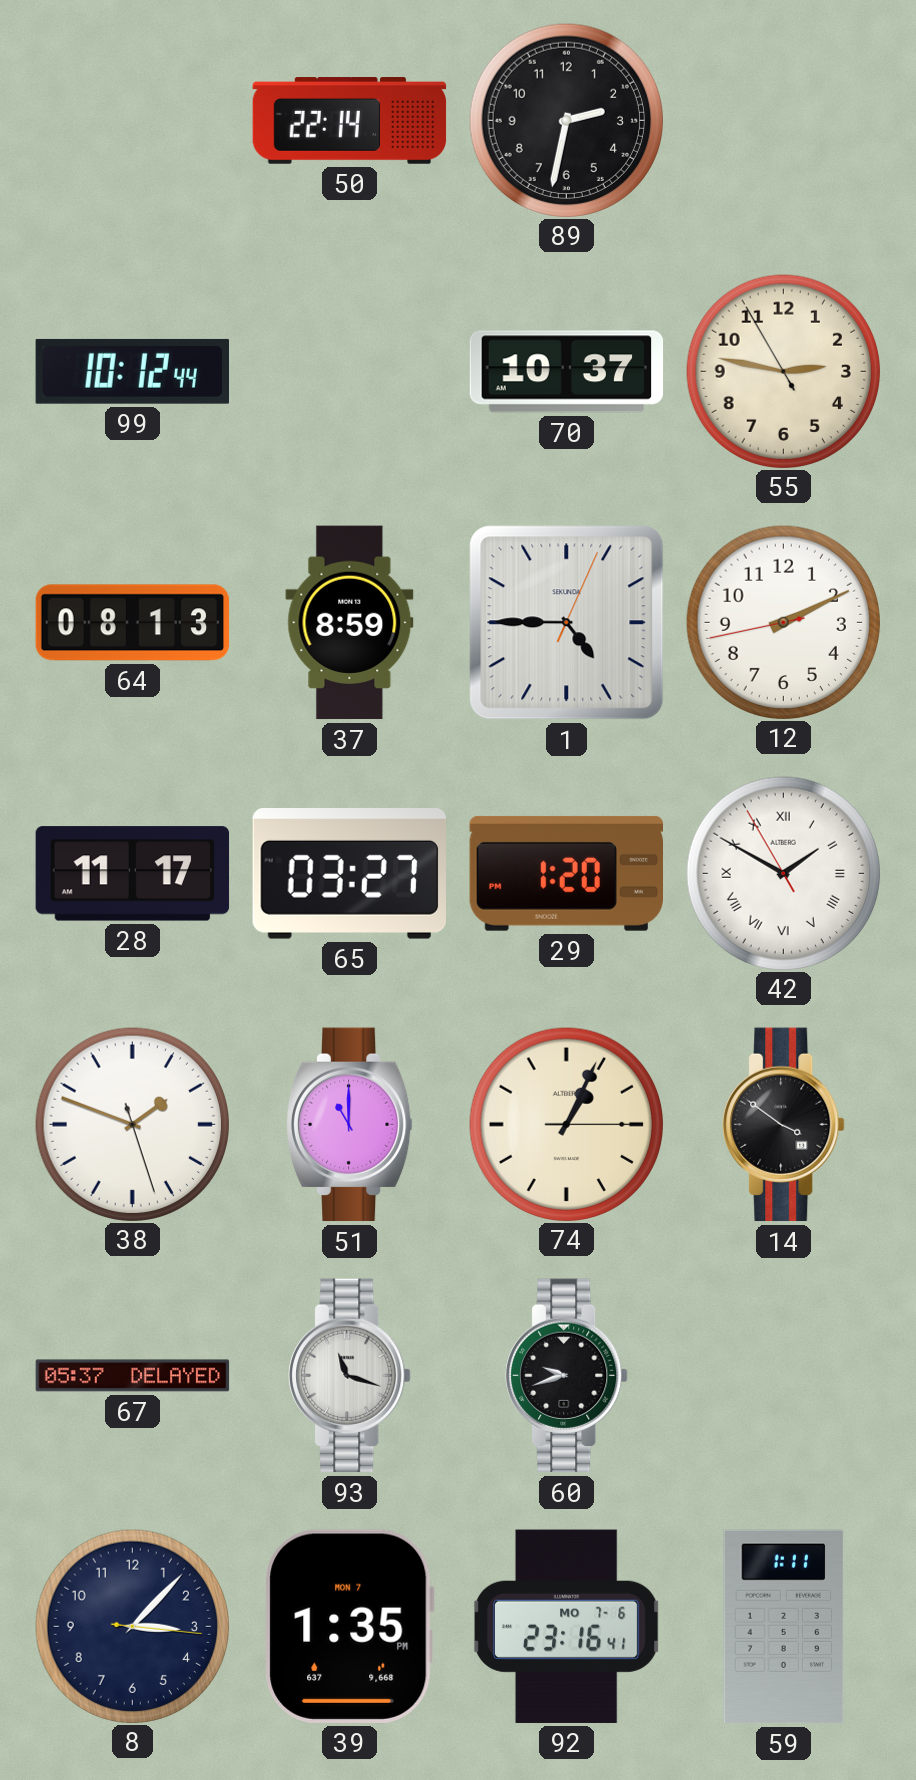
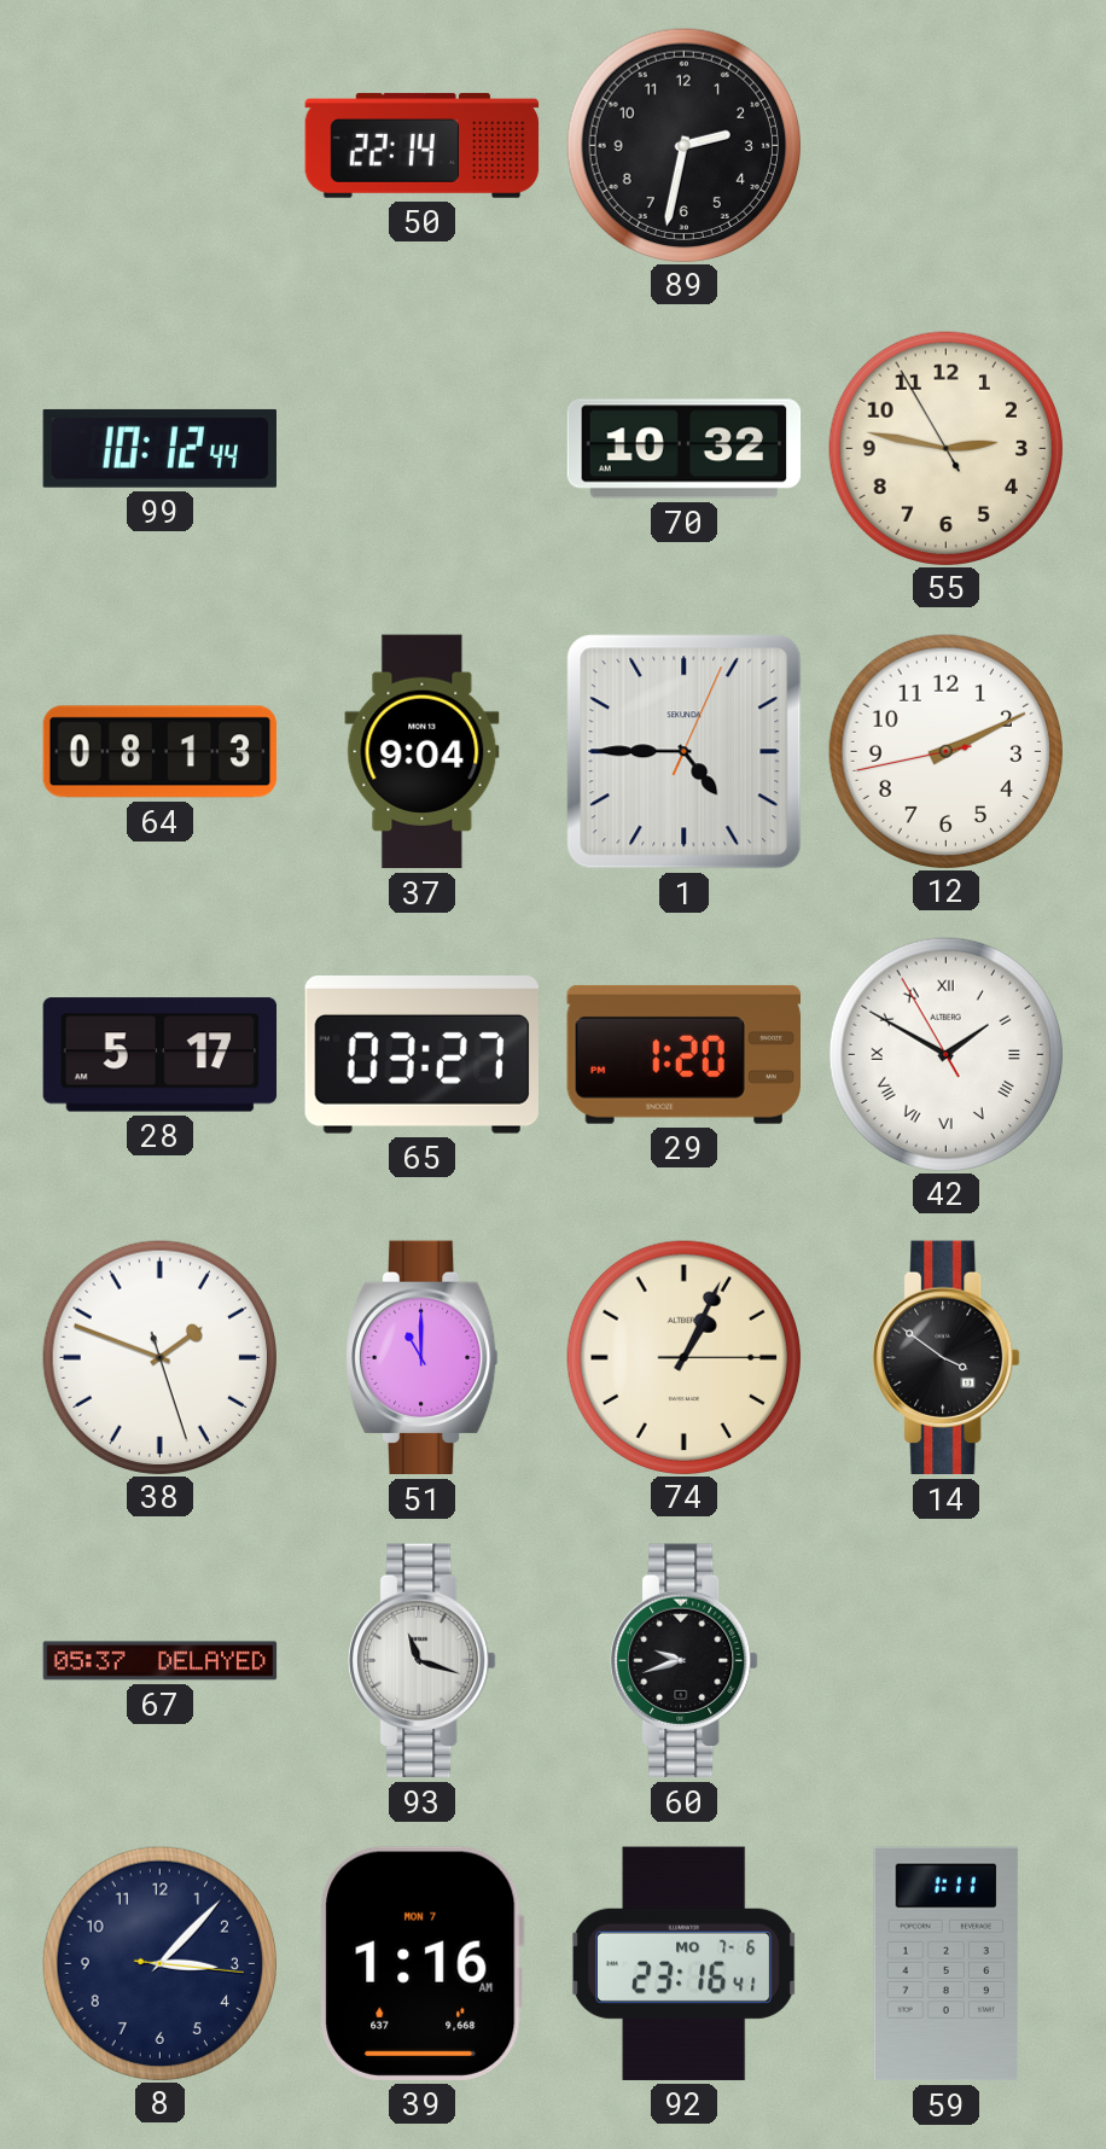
70: 10:37 -> 10:32
37: 8:59 -> 9:04
28: 11:17 -> 5:17
39: 1:35 -> 1:16
